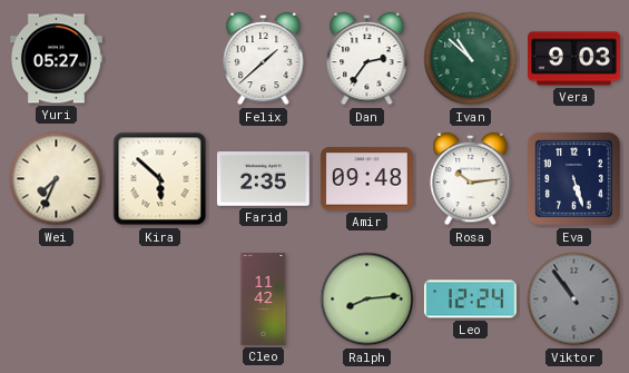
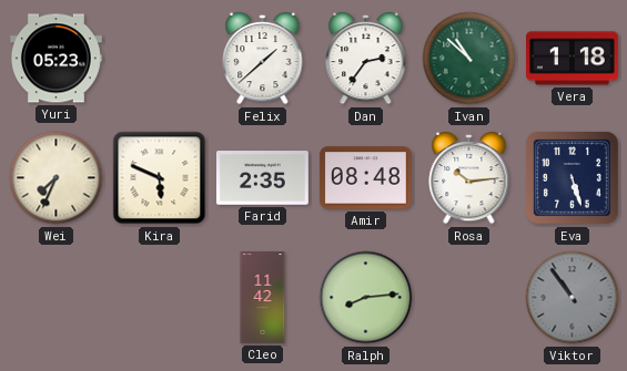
Yuri: 05:27 -> 05:23
Vera: 9:03 -> 1:18
Kira: 5:52 -> 5:49
Amir: 09:48 -> 08:48
Leo: 12:24 -> none
